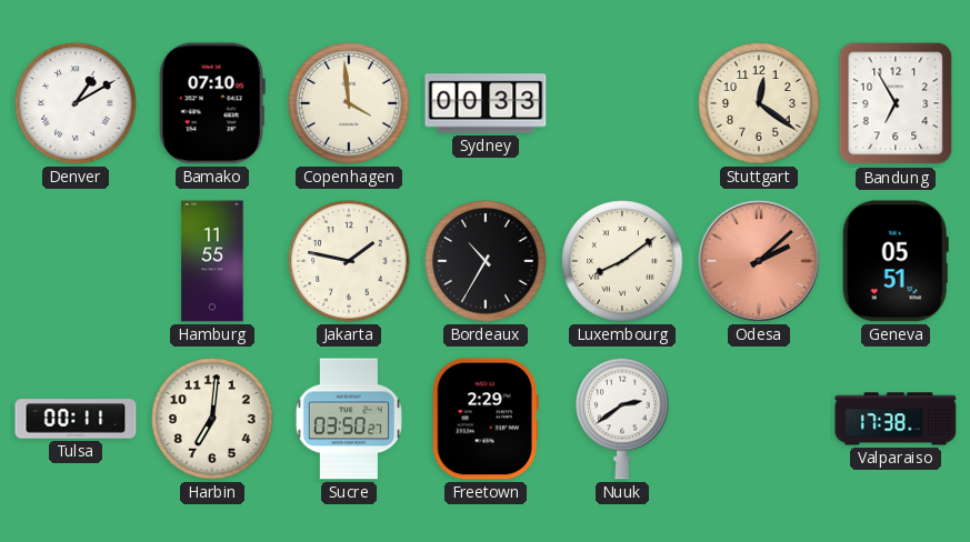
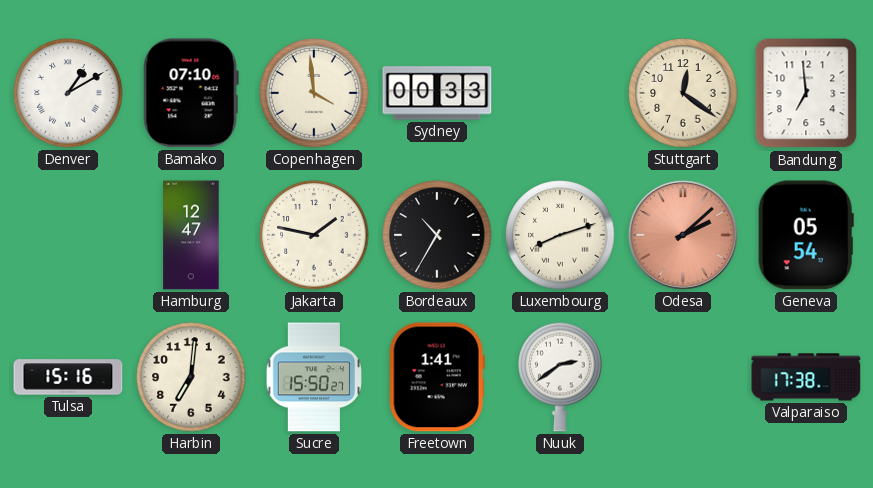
Bandung: 6:55 -> 6:59
Hamburg: 11:55 -> 12:47
Luxembourg: 8:09 -> 8:12
Geneva: 05:51 -> 05:54
Tulsa: 00:11 -> 15:16
Sucre: 03:50 -> 15:50
Freetown: 2:29 -> 1:41
